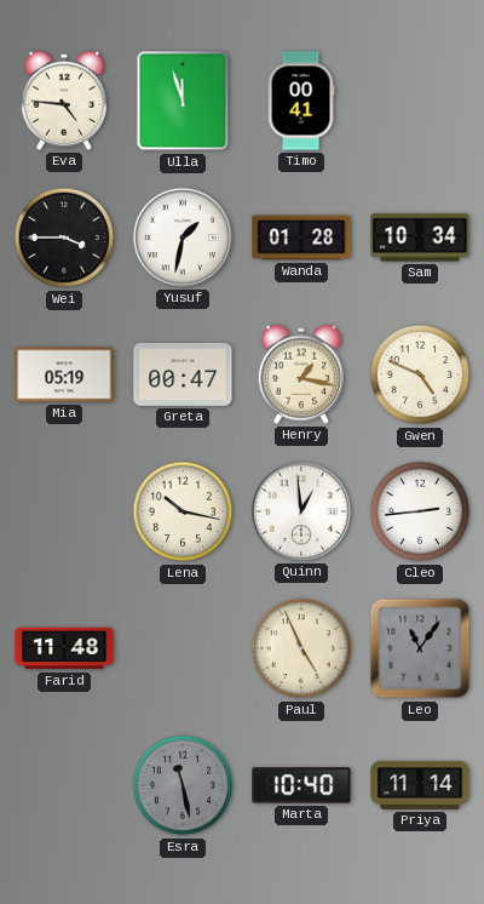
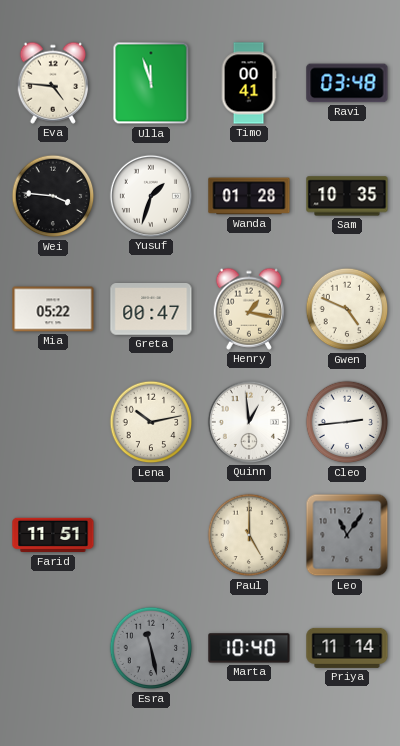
Ravi: none -> 03:48
Wei: 3:45 -> 3:46
Yusuf: 1:32 -> 1:33
Sam: 10:34 -> 10:35
Mia: 05:19 -> 05:22
Lena: 10:17 -> 10:13
Farid: 11:48 -> 11:51
Paul: 4:56 -> 5:00
